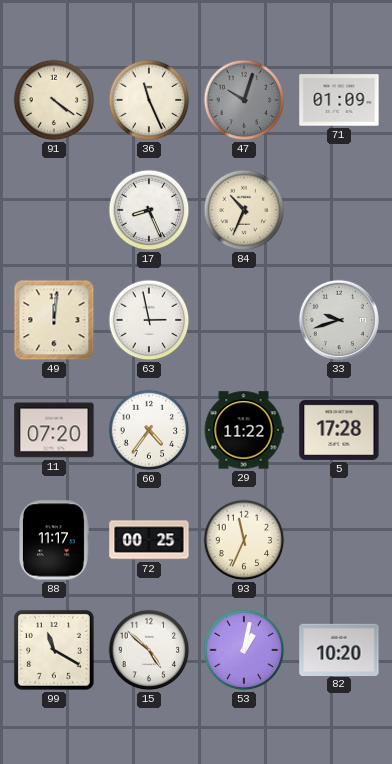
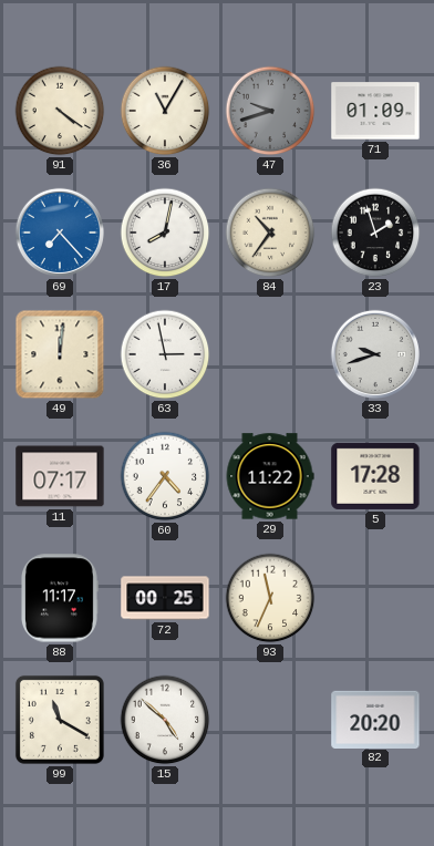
36: 11:26 -> 11:05
47: 10:03 -> 9:42
69: none -> 7:23
17: 8:26 -> 8:02
84: 10:34 -> 10:36
23: none -> 1:57
11: 07:20 -> 07:17
53: 1:02 -> none
82: 10:20 -> 20:20
